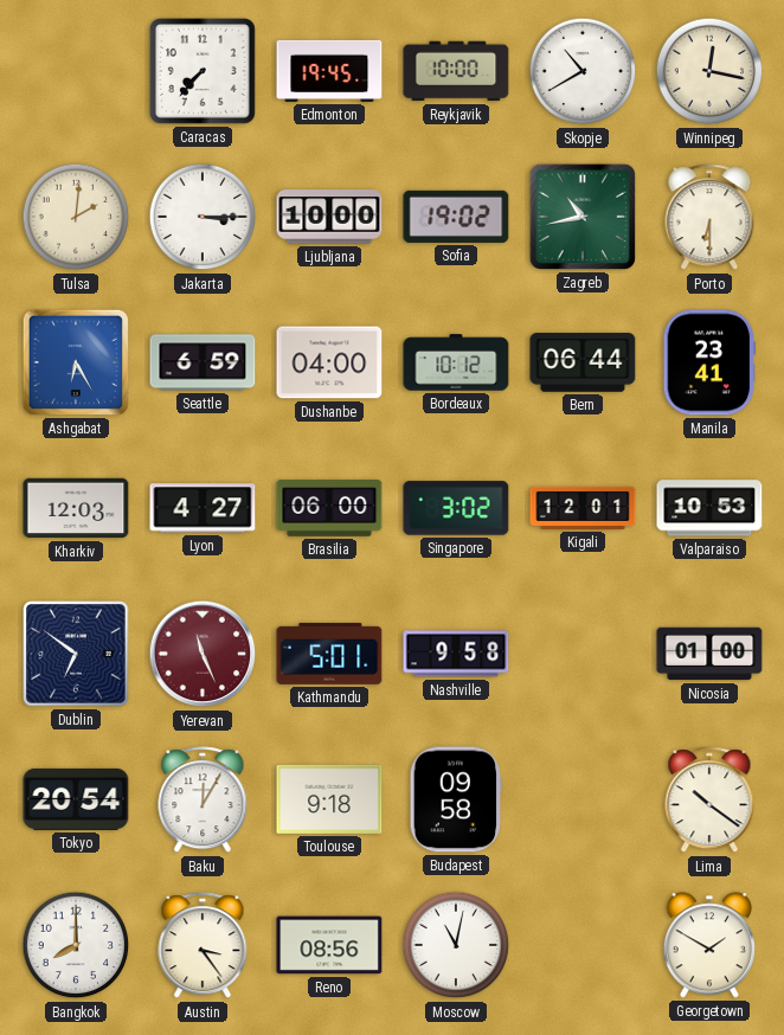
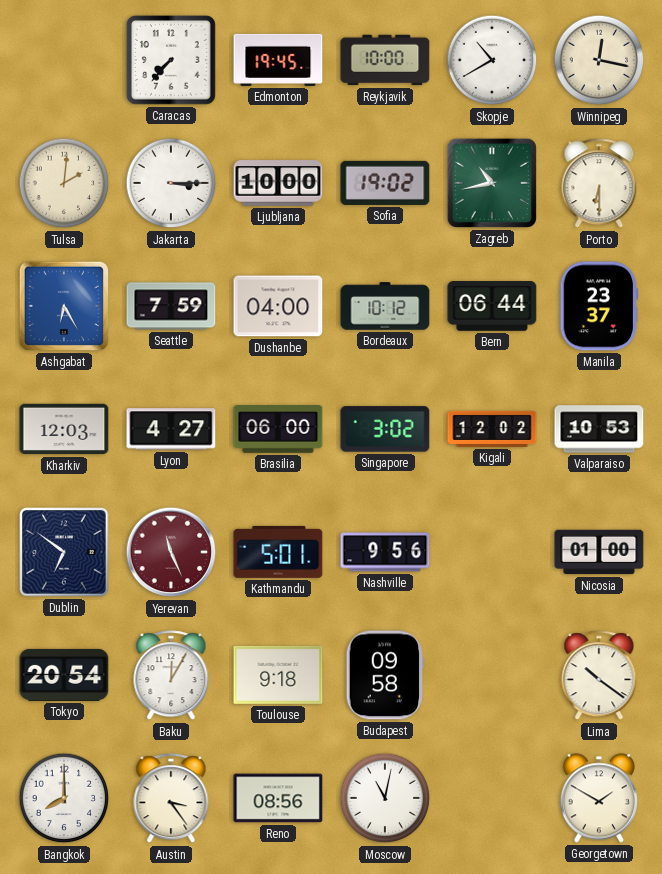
Seattle: 6:59 -> 7:59
Manila: 23:41 -> 23:37
Kigali: 12:01 -> 12:02
Nashville: 9:58 -> 9:56
